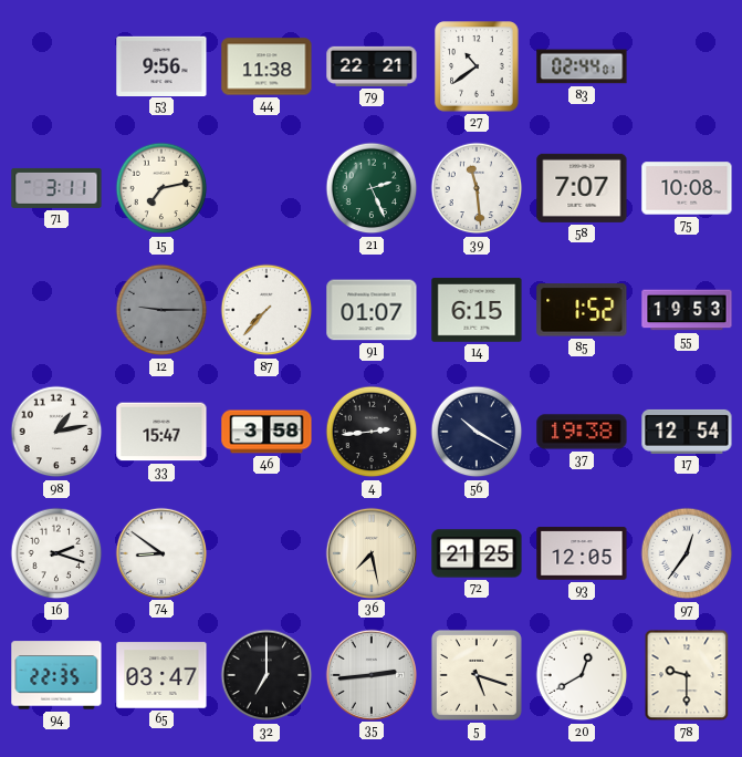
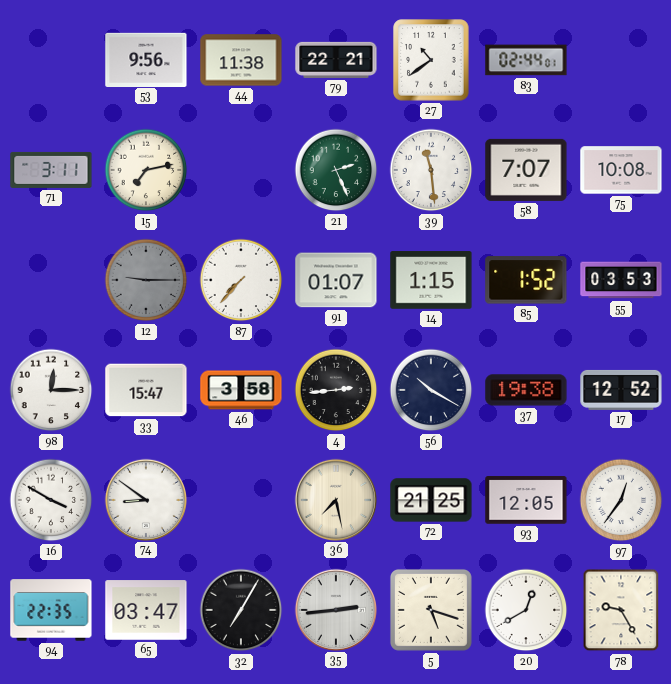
14: 6:15 -> 1:15
55: 19:53 -> 03:53
98: 1:13 -> 12:15
17: 12:54 -> 12:52
16: 2:18 -> 3:50
32: 7:00 -> 7:05
78: 9:30 -> 9:25
